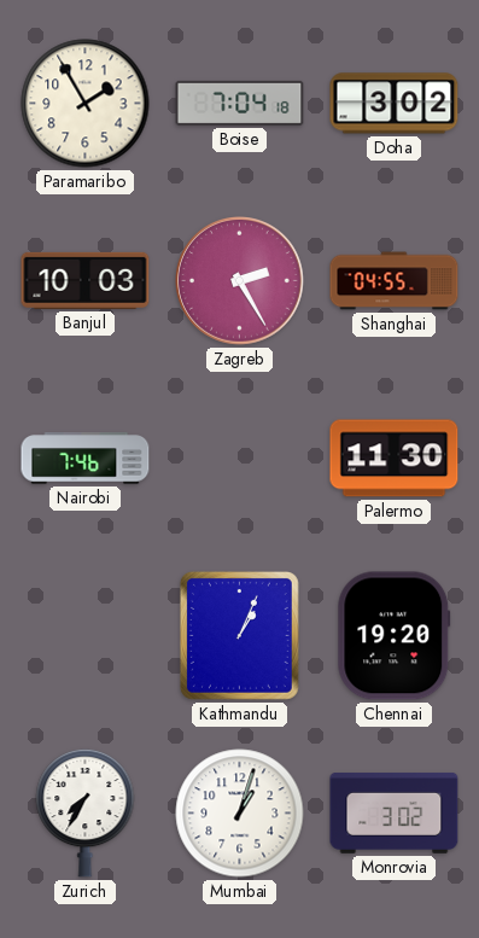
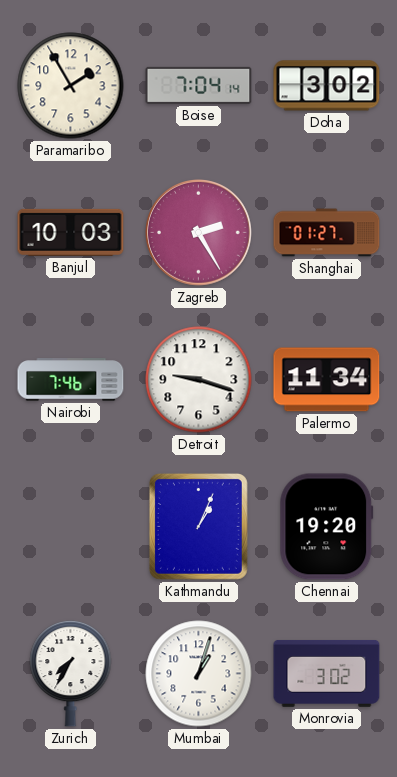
Boise: 7:04:18 -> 7:04:14
Shanghai: 04:55 -> 01:27
Detroit: none -> 9:18
Palermo: 11:30 -> 11:34
